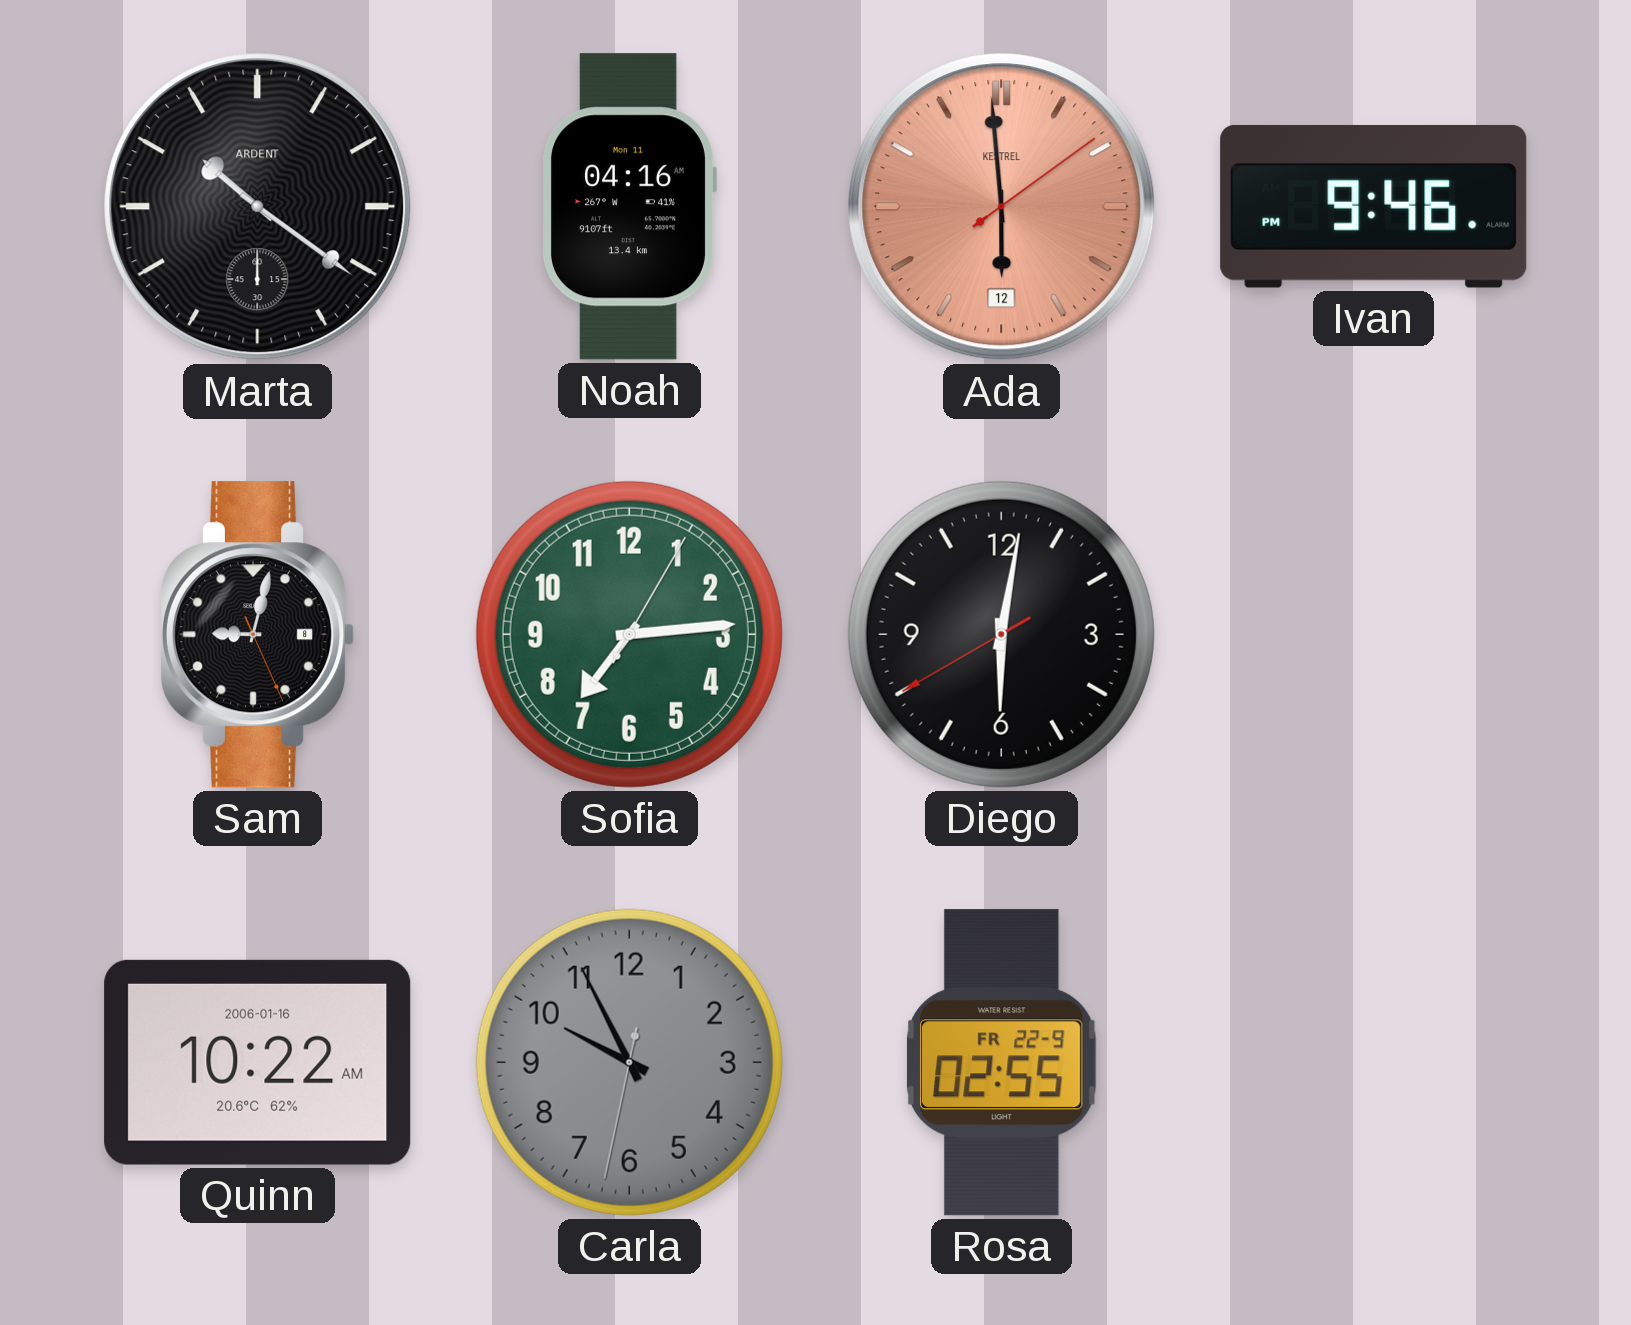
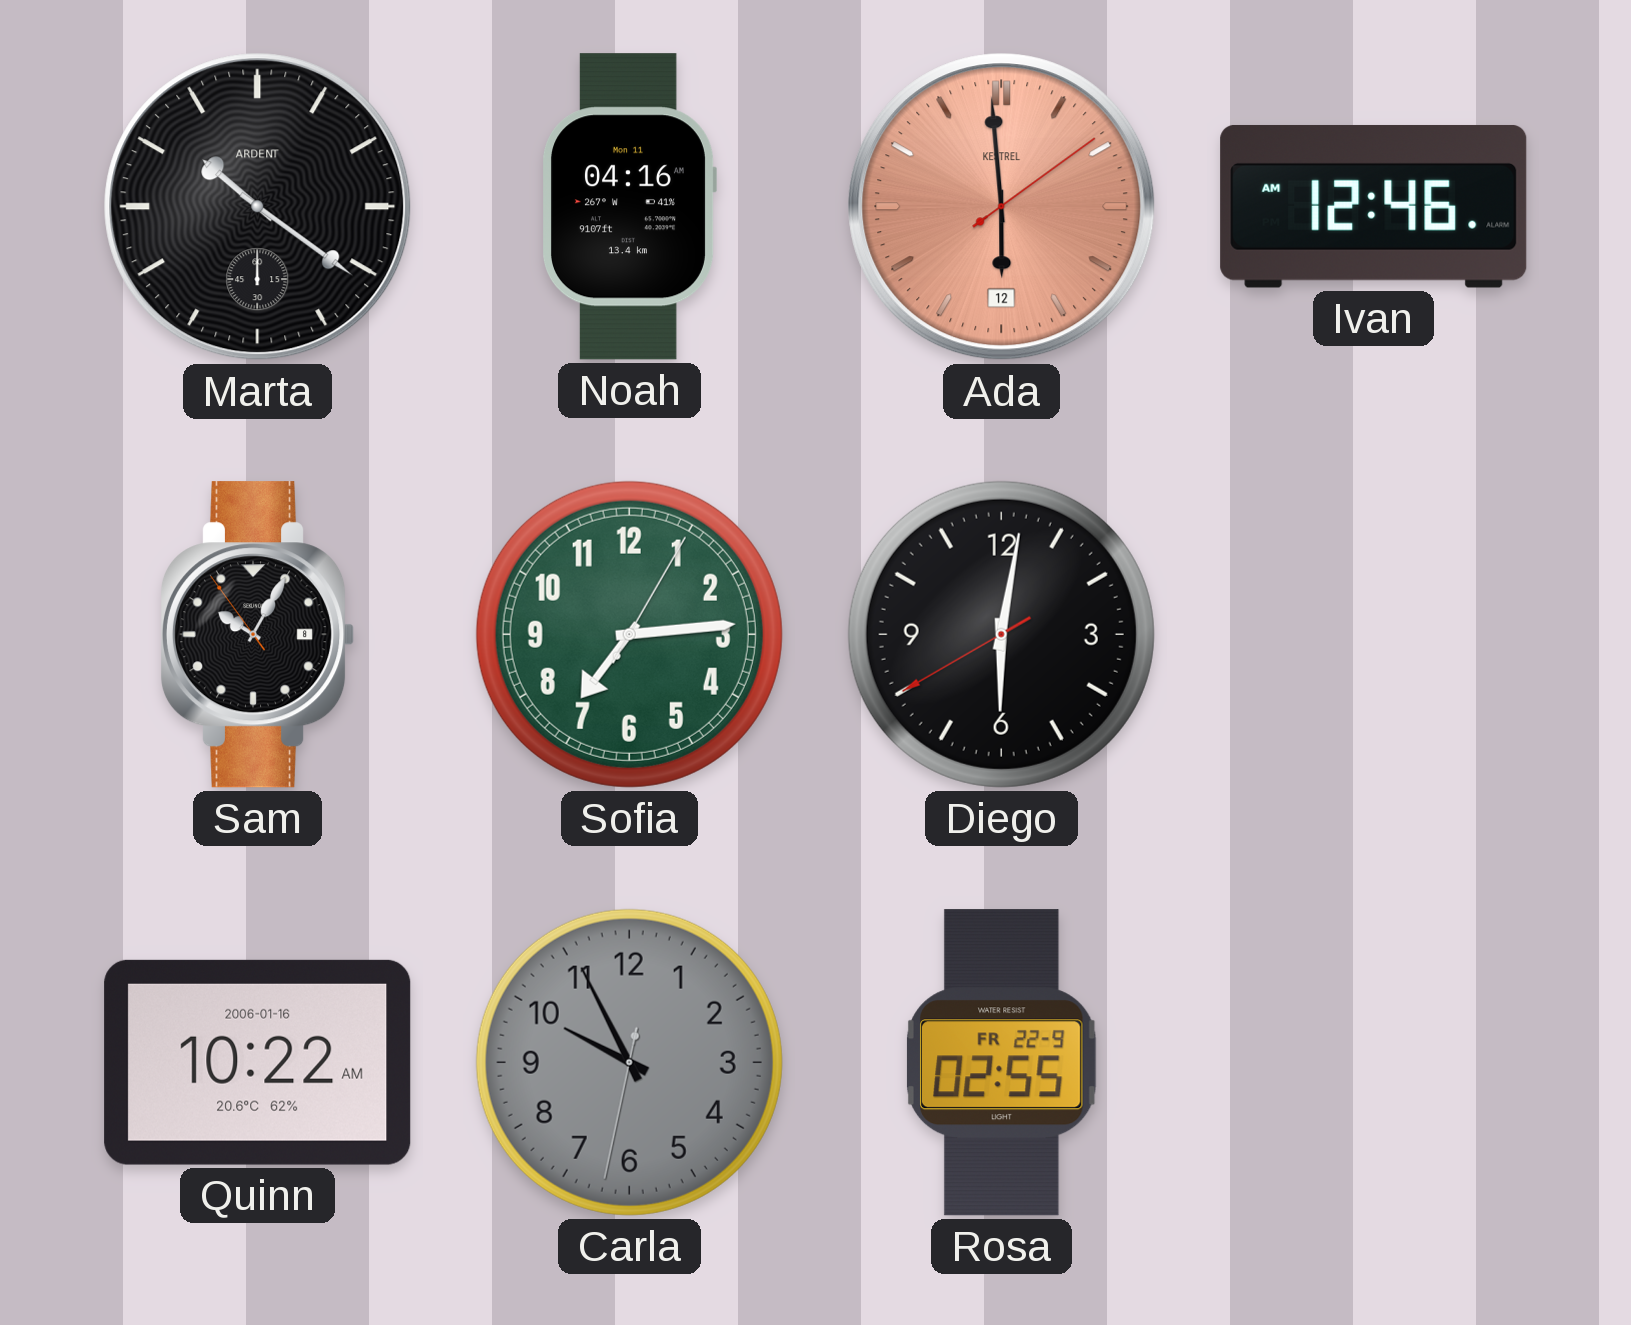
Ivan: 9:46 -> 12:46
Sam: 9:02 -> 10:04
